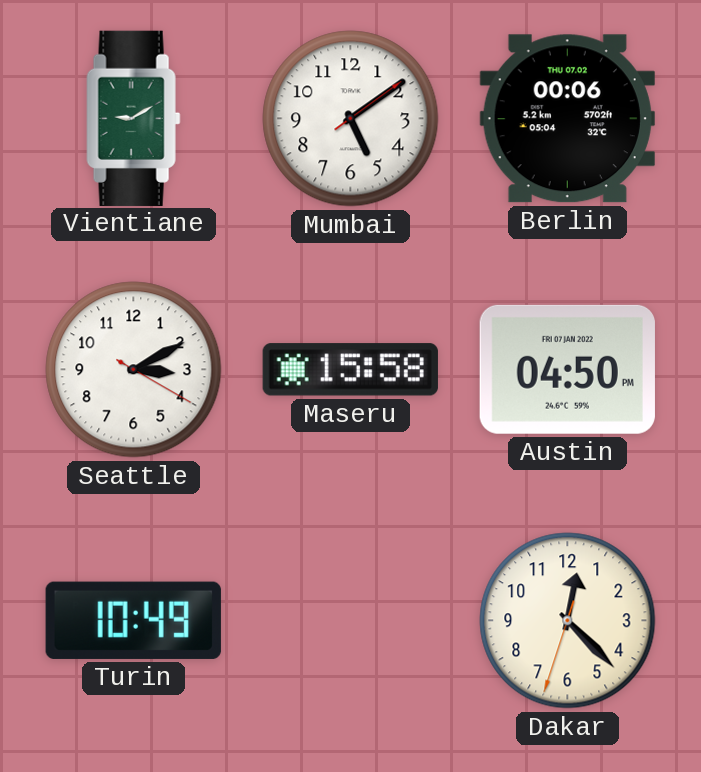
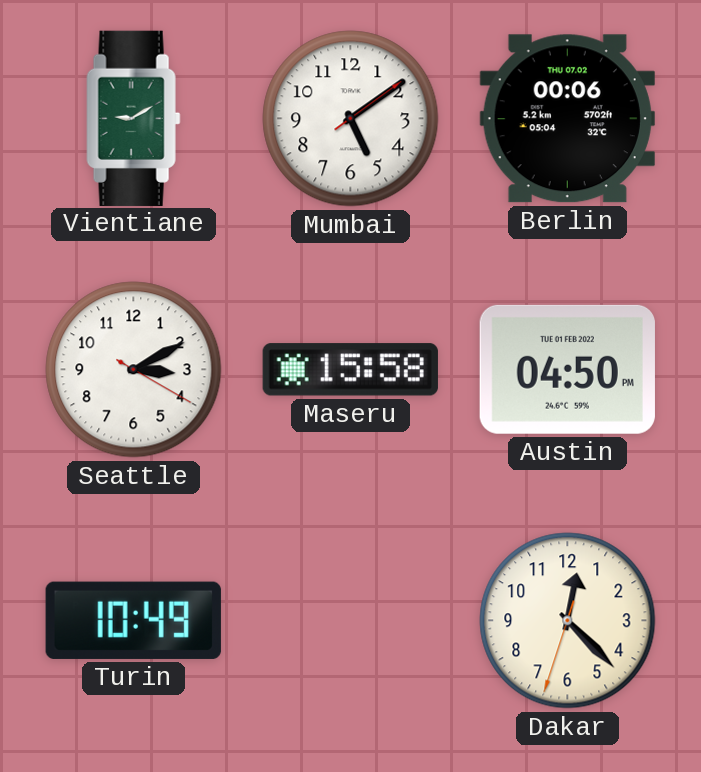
Austin date: FRI 07 JAN 2022 -> TUE 01 FEB 2022
